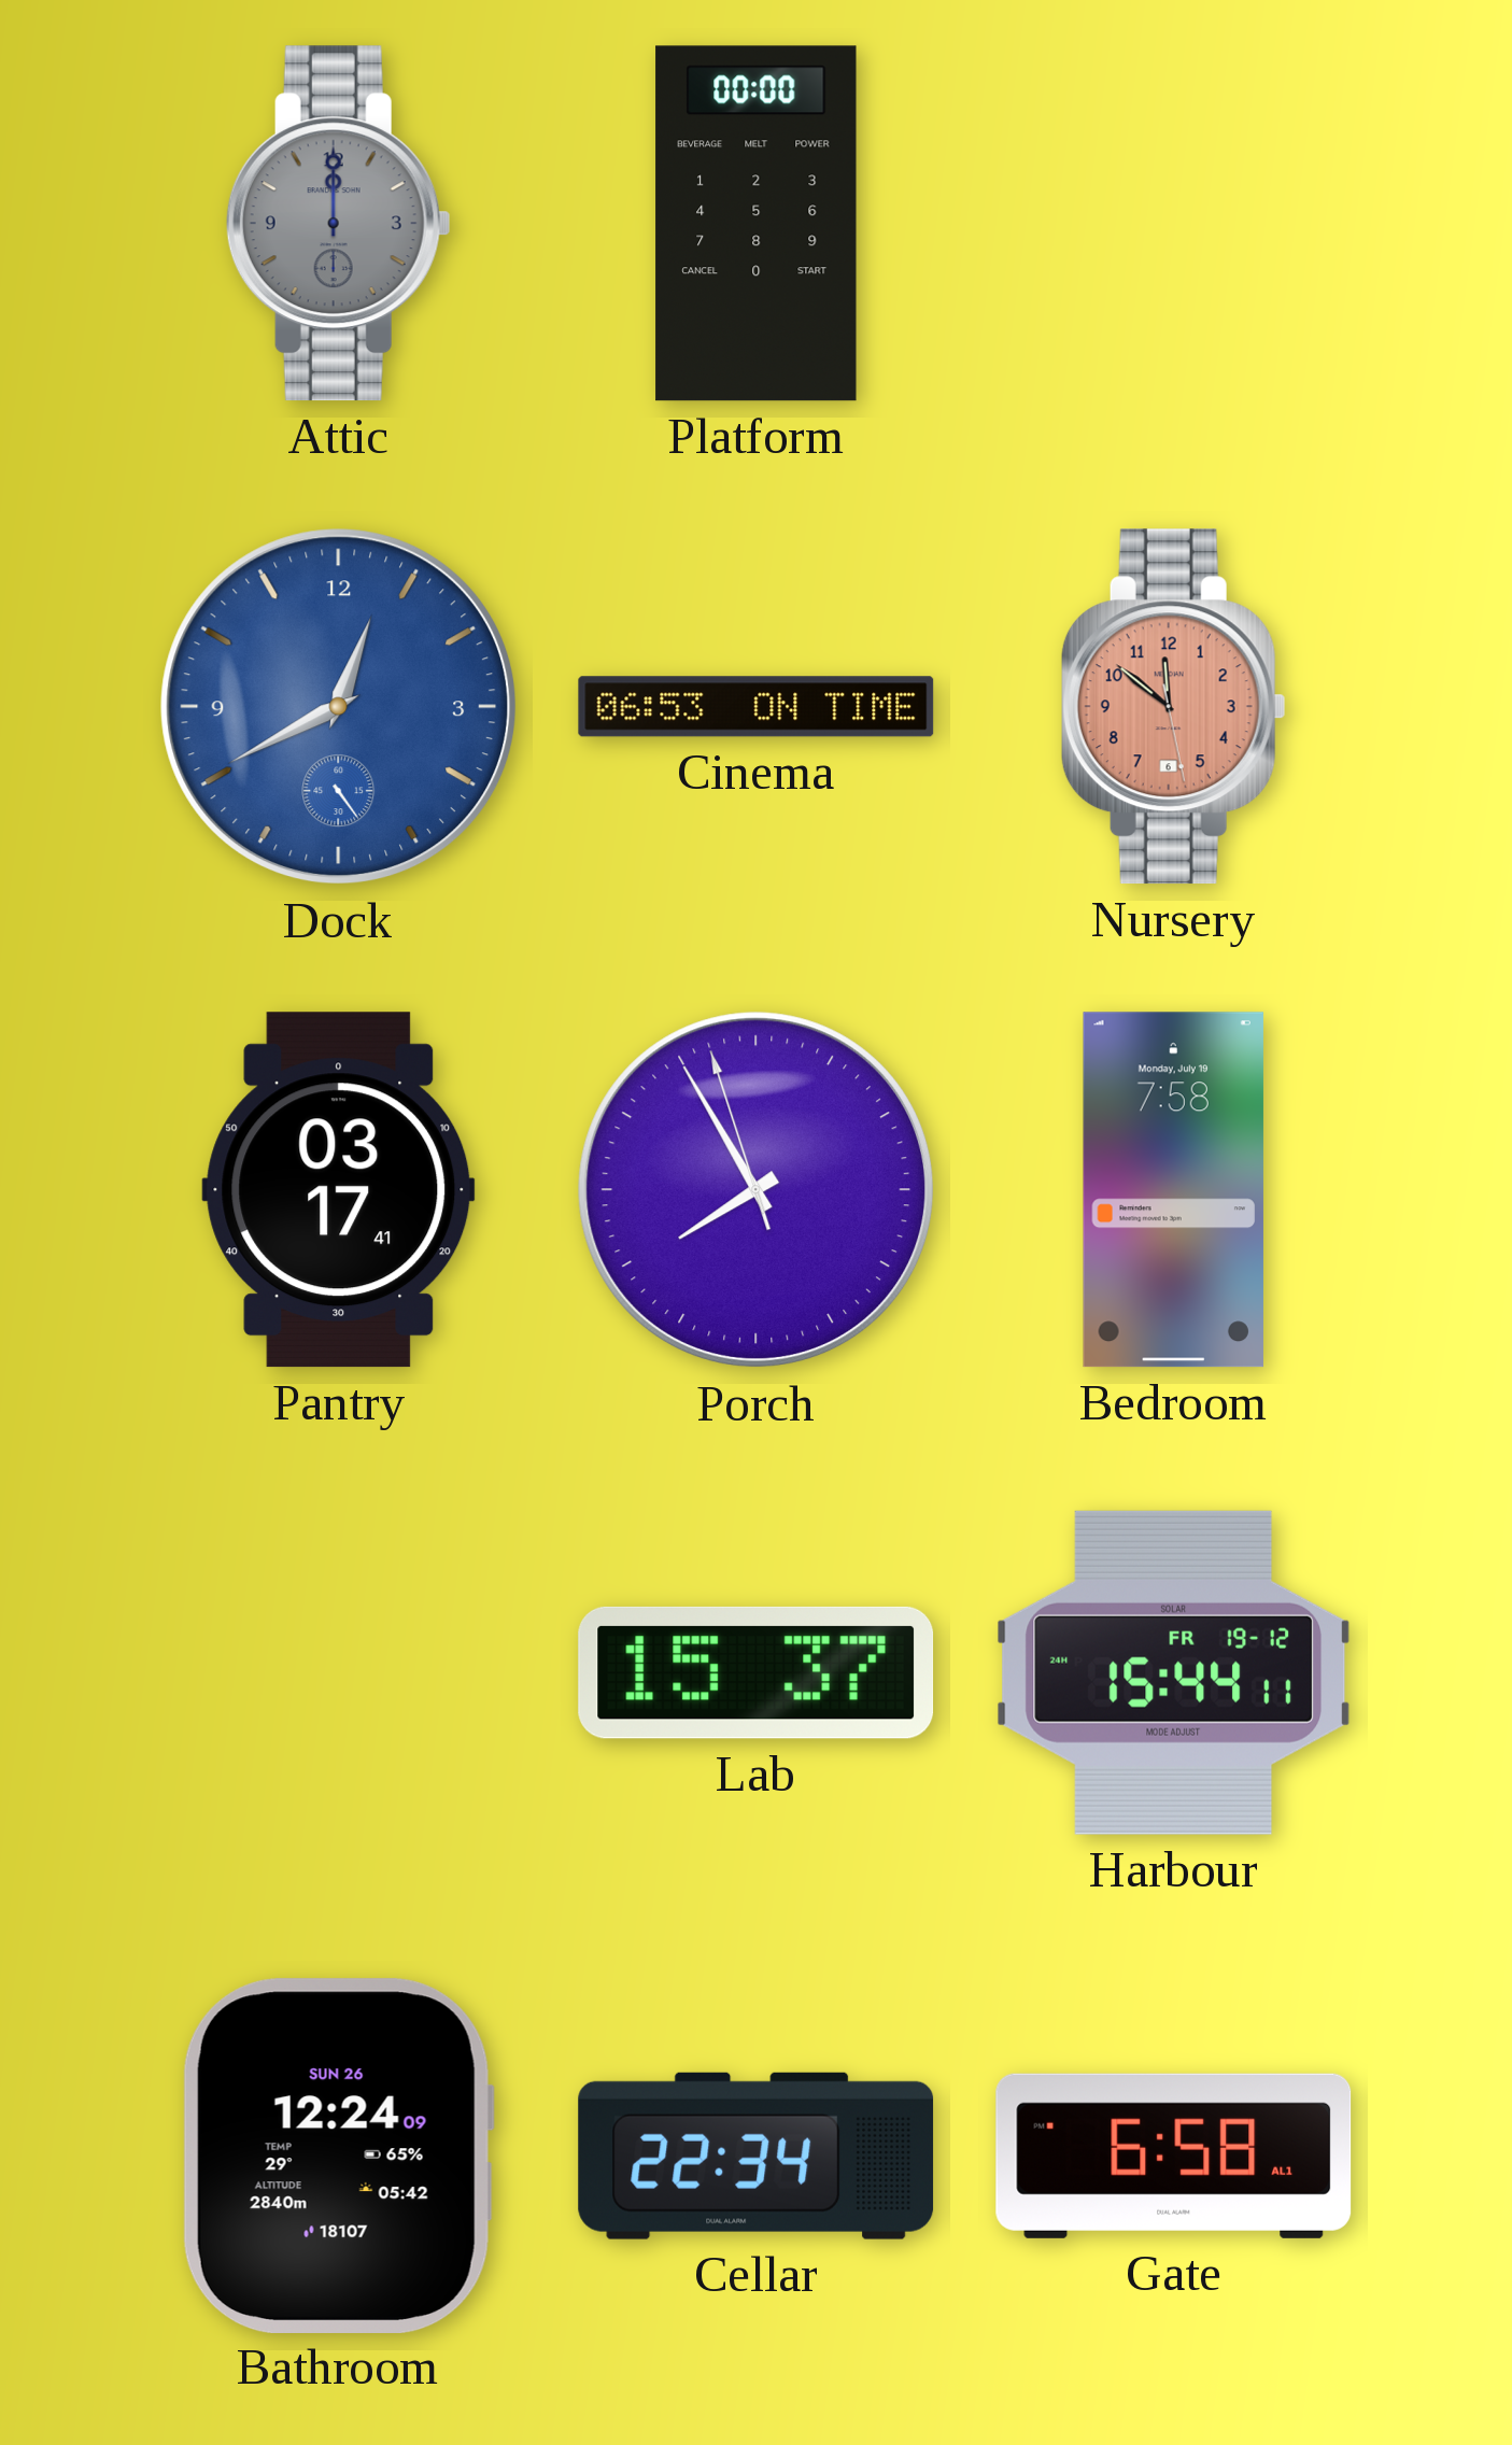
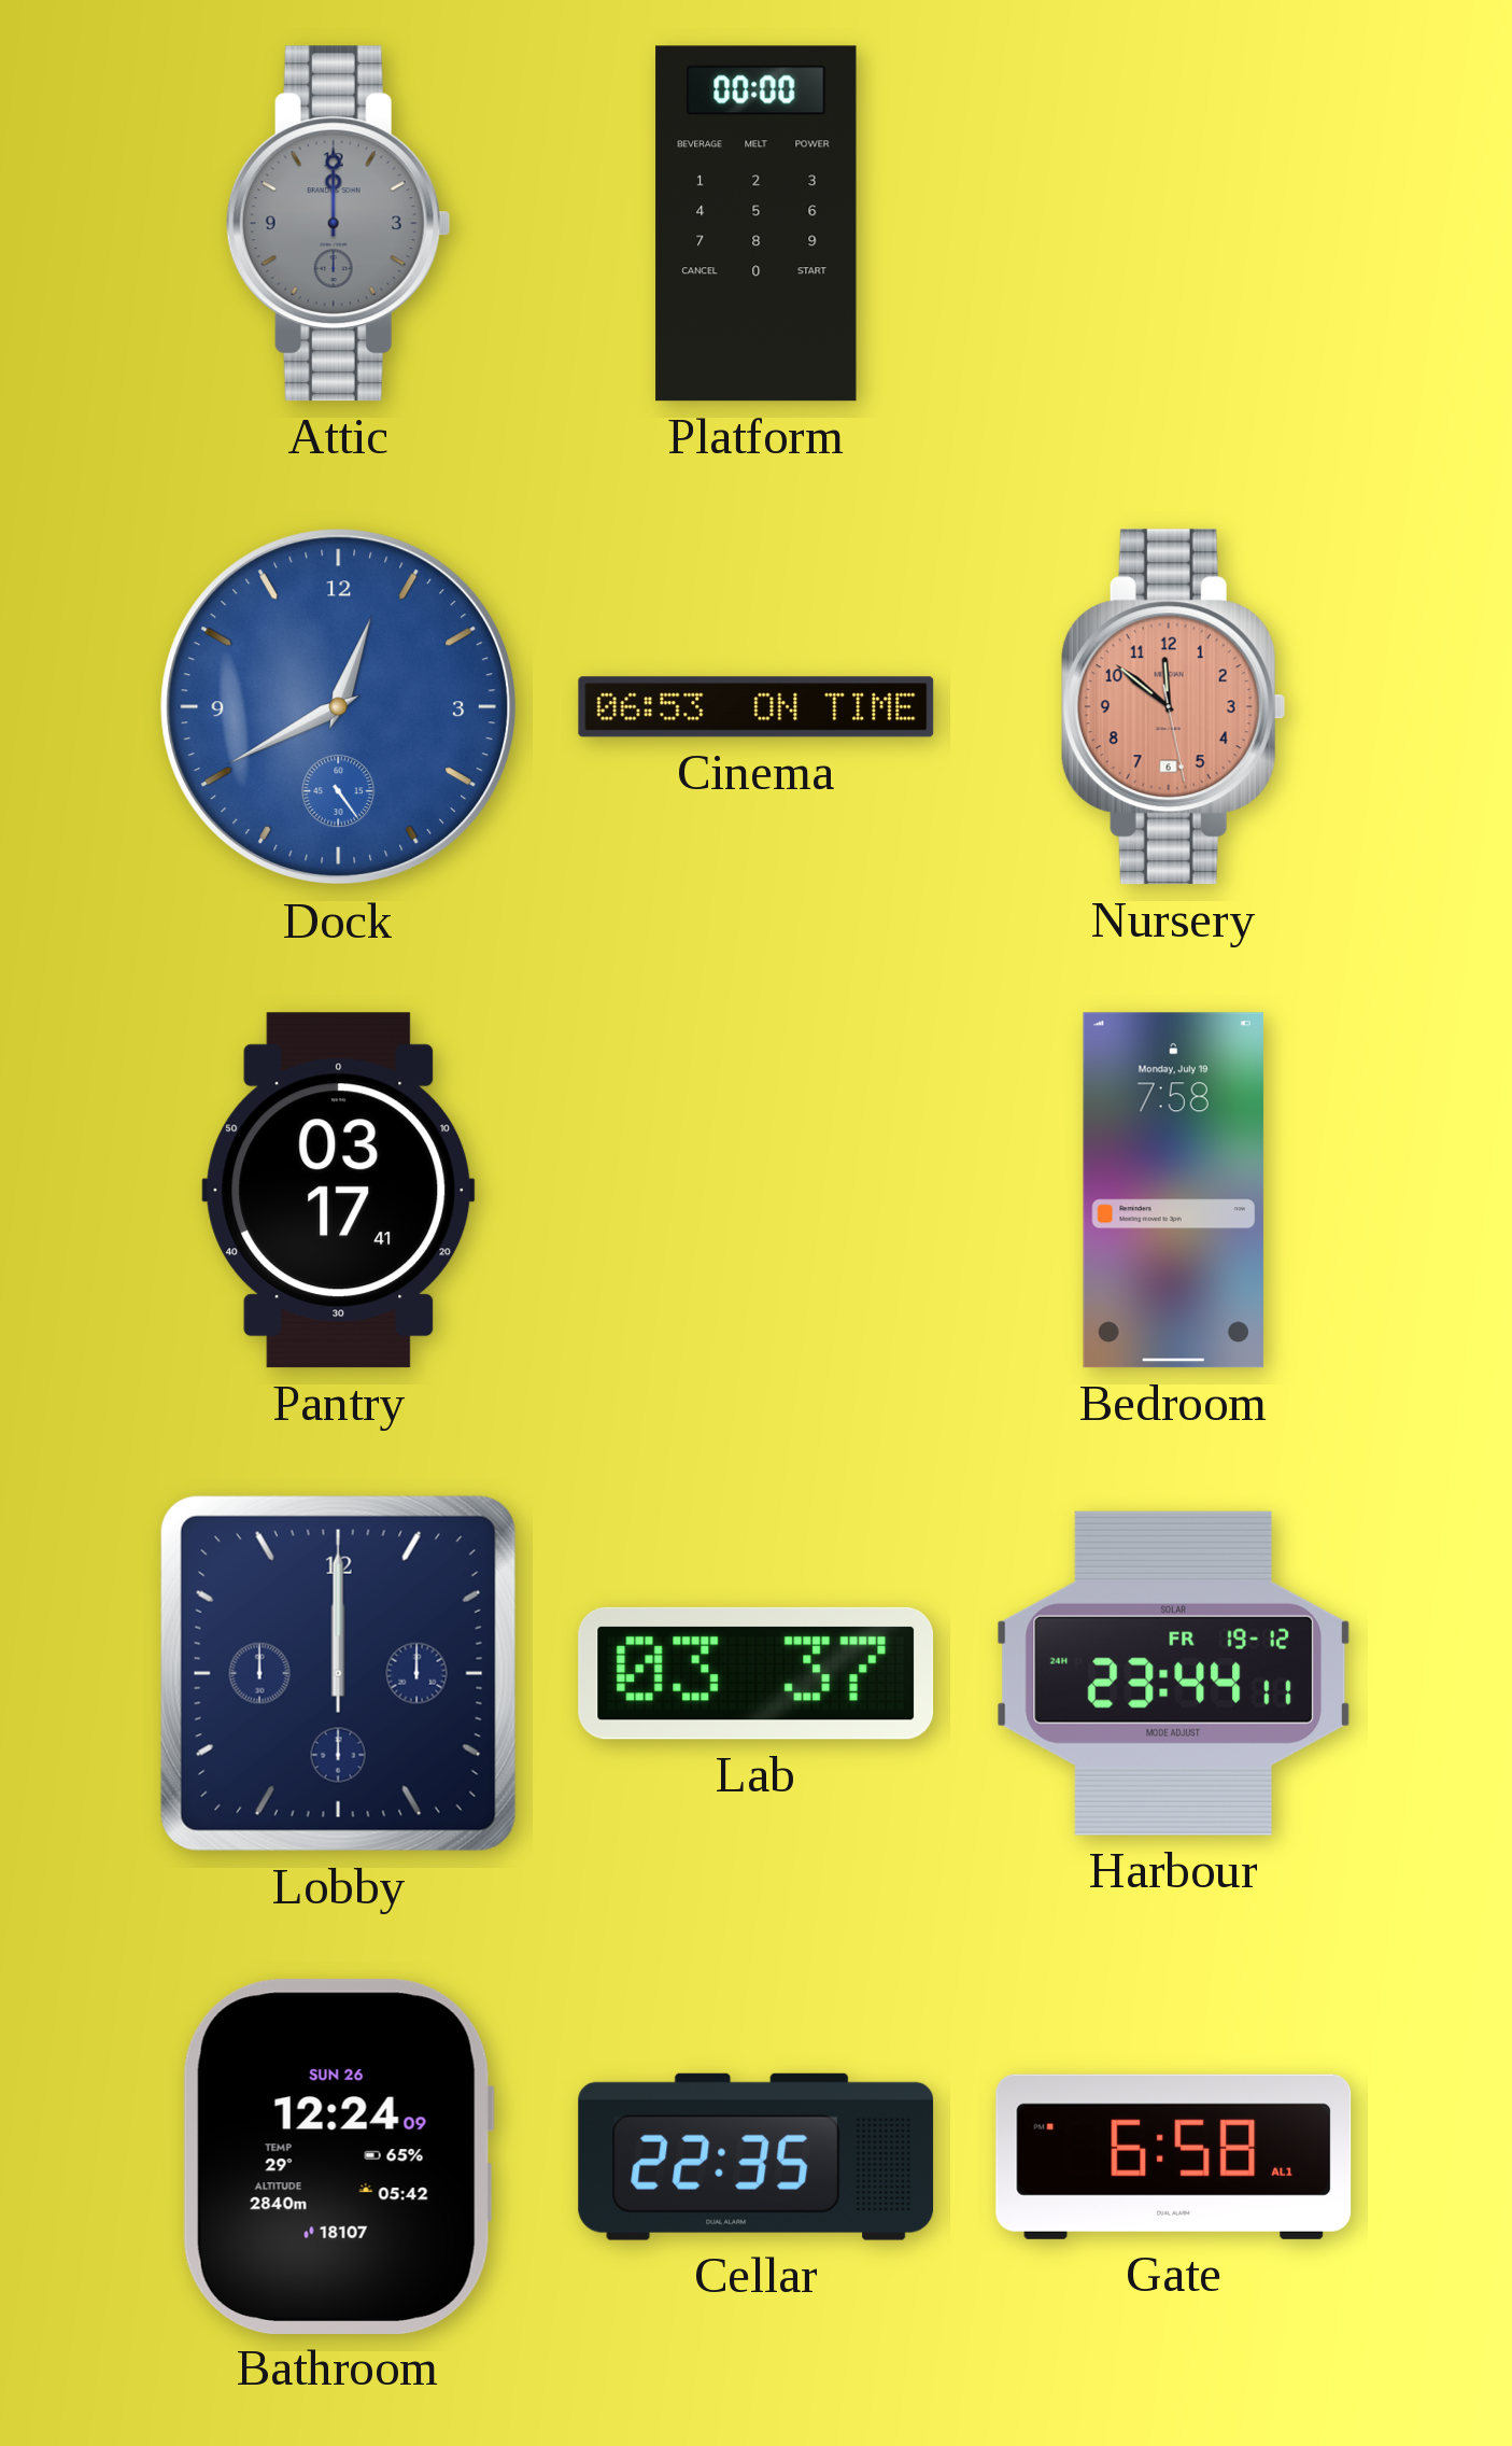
Porch: 7:54 -> none
Lobby: none -> 12:00
Lab: 15:37 -> 03:37
Harbour: 15:44 -> 23:44
Cellar: 22:34 -> 22:35
